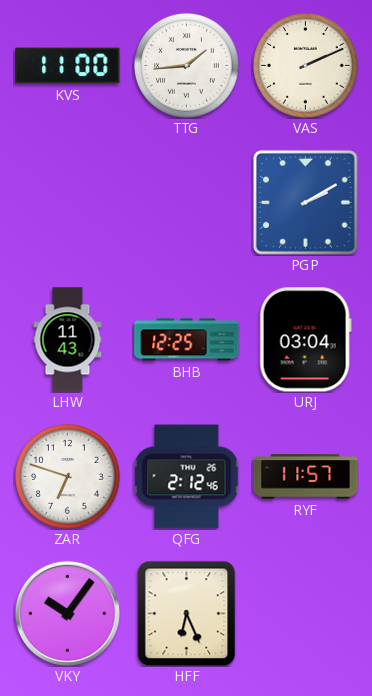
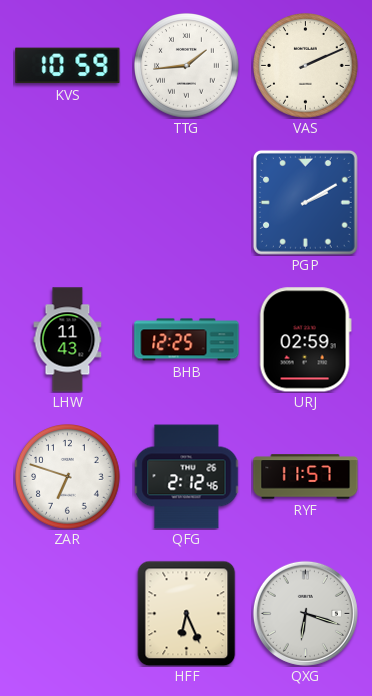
KVS: 11:00 -> 10:59
URJ: 03:04 -> 02:59
VKY: 10:06 -> none
QXG: none -> 6:18
